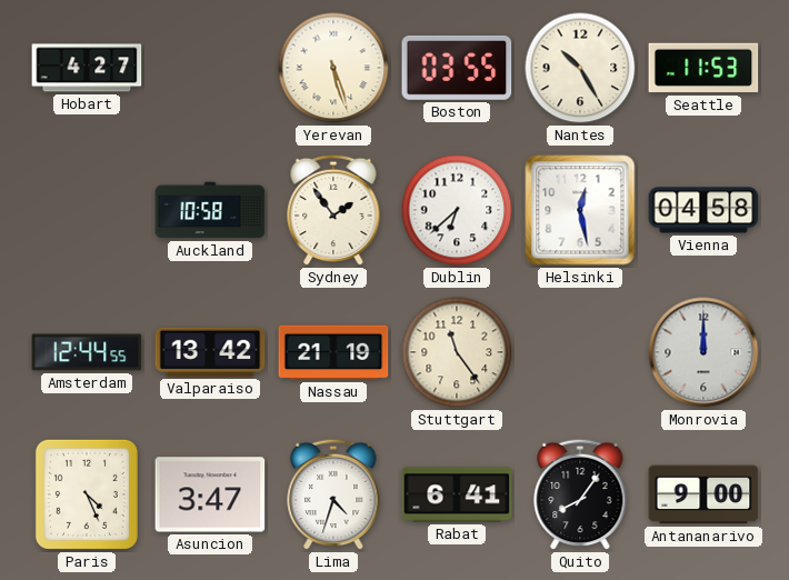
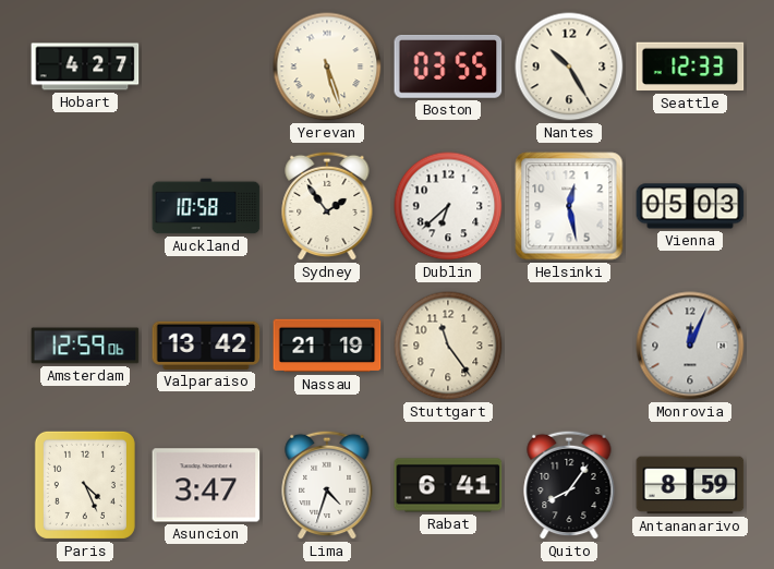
Seattle: 11:53 -> 12:33
Vienna: 04:58 -> 05:03
Amsterdam: 12:44 -> 12:59
Monrovia: 12:00 -> 12:04
Antananarivo: 9:00 -> 8:59
